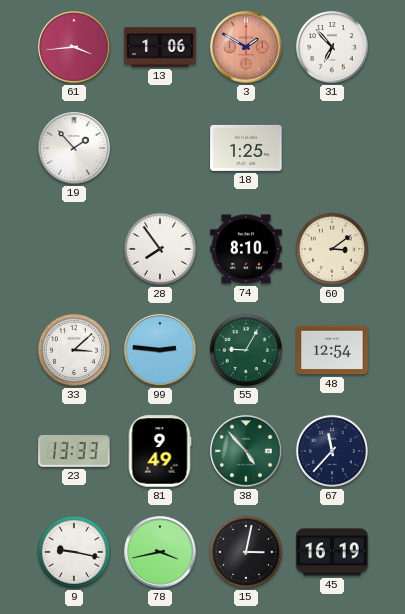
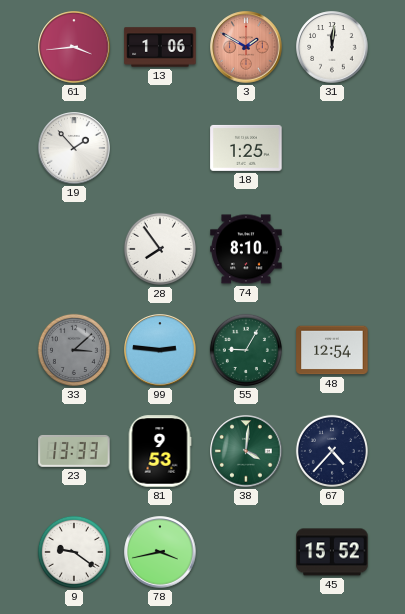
31: 6:53 -> 12:01
60: 3:09 -> none
33 dial: white -> grey
81: 9:49 -> 9:53
38: 4:53 -> 4:01
67: 11:37 -> 4:37
9: 9:17 -> 9:21
15: 3:02 -> none
45: 16:19 -> 15:52
